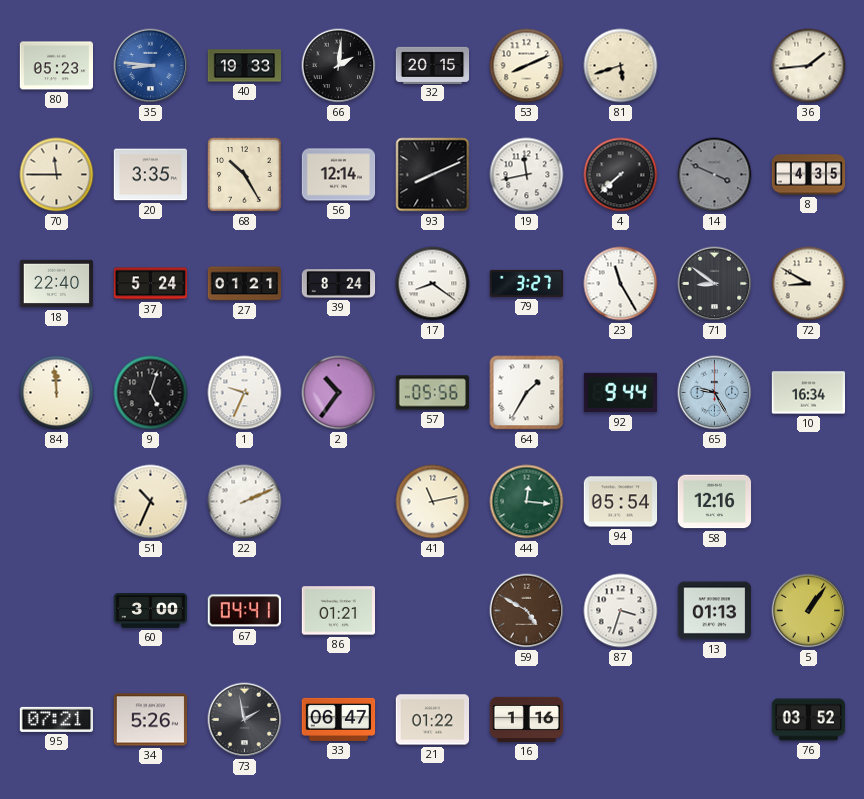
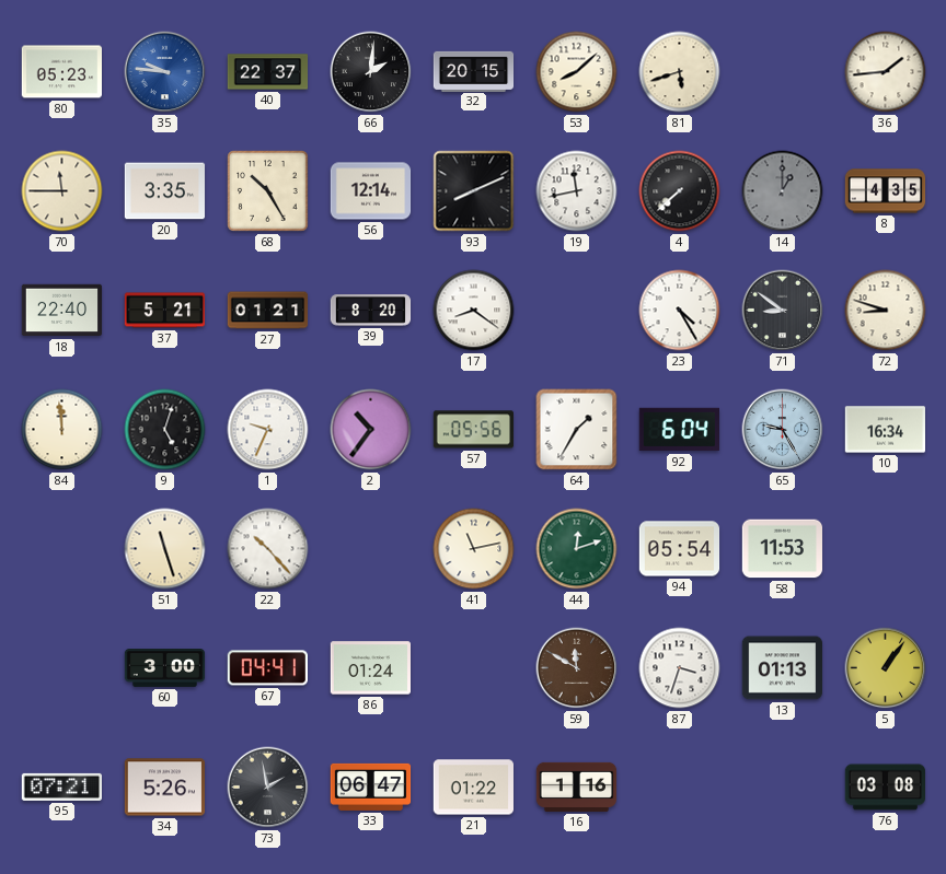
35: 8:46 -> 9:46
40: 19:33 -> 22:37
53: 8:11 -> 8:08
14: 3:49 -> 1:00
37: 5:24 -> 5:21
39: 8:24 -> 8:20
79: 3:27 -> none
23: 11:25 -> 4:25
72: 8:50 -> 8:48
92: 9:44 -> 6:04
51: 10:34 -> 11:27
22: 2:11 -> 10:23
44: 12:16 -> 12:12
58: 12:16 -> 11:53
86: 01:21 -> 01:24
59: 4:50 -> 11:50
76: 03:52 -> 03:08
